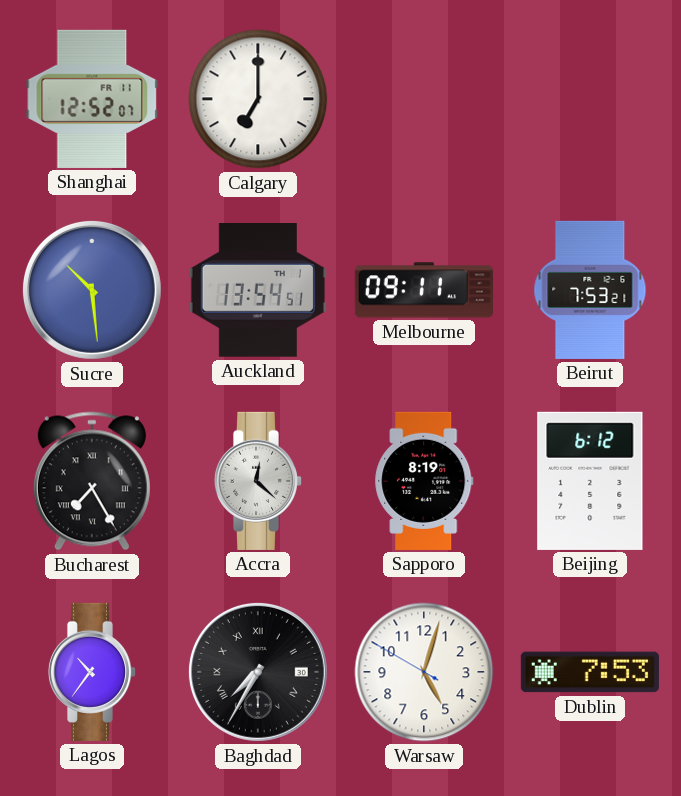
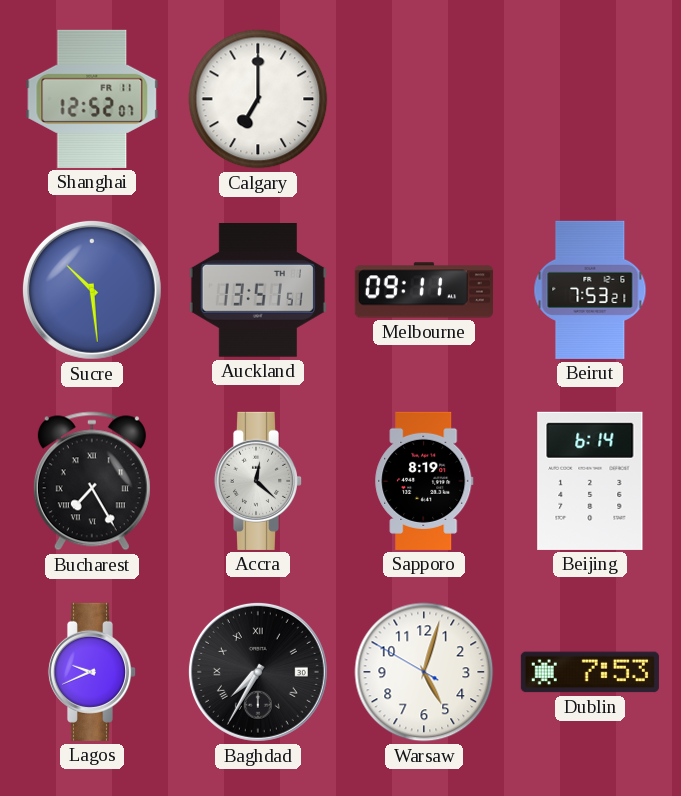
Auckland: 13:54 -> 13:51
Beijing: 6:12 -> 6:14
Lagos: 10:36 -> 9:41
